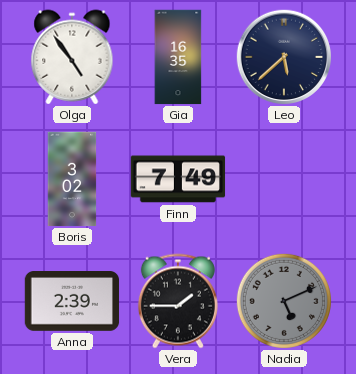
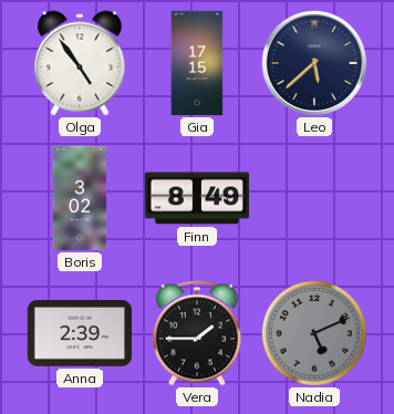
Gia: 16:35 -> 17:15
Finn: 7:49 -> 8:49
